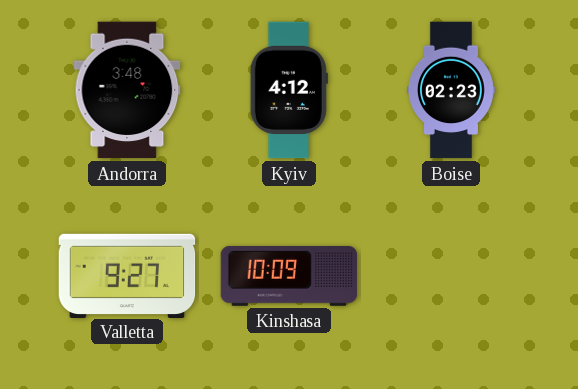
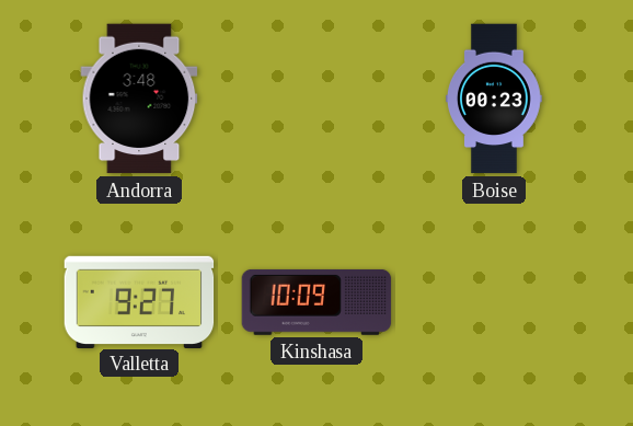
Kyiv: 4:12 -> none
Boise: 02:23 -> 00:23
